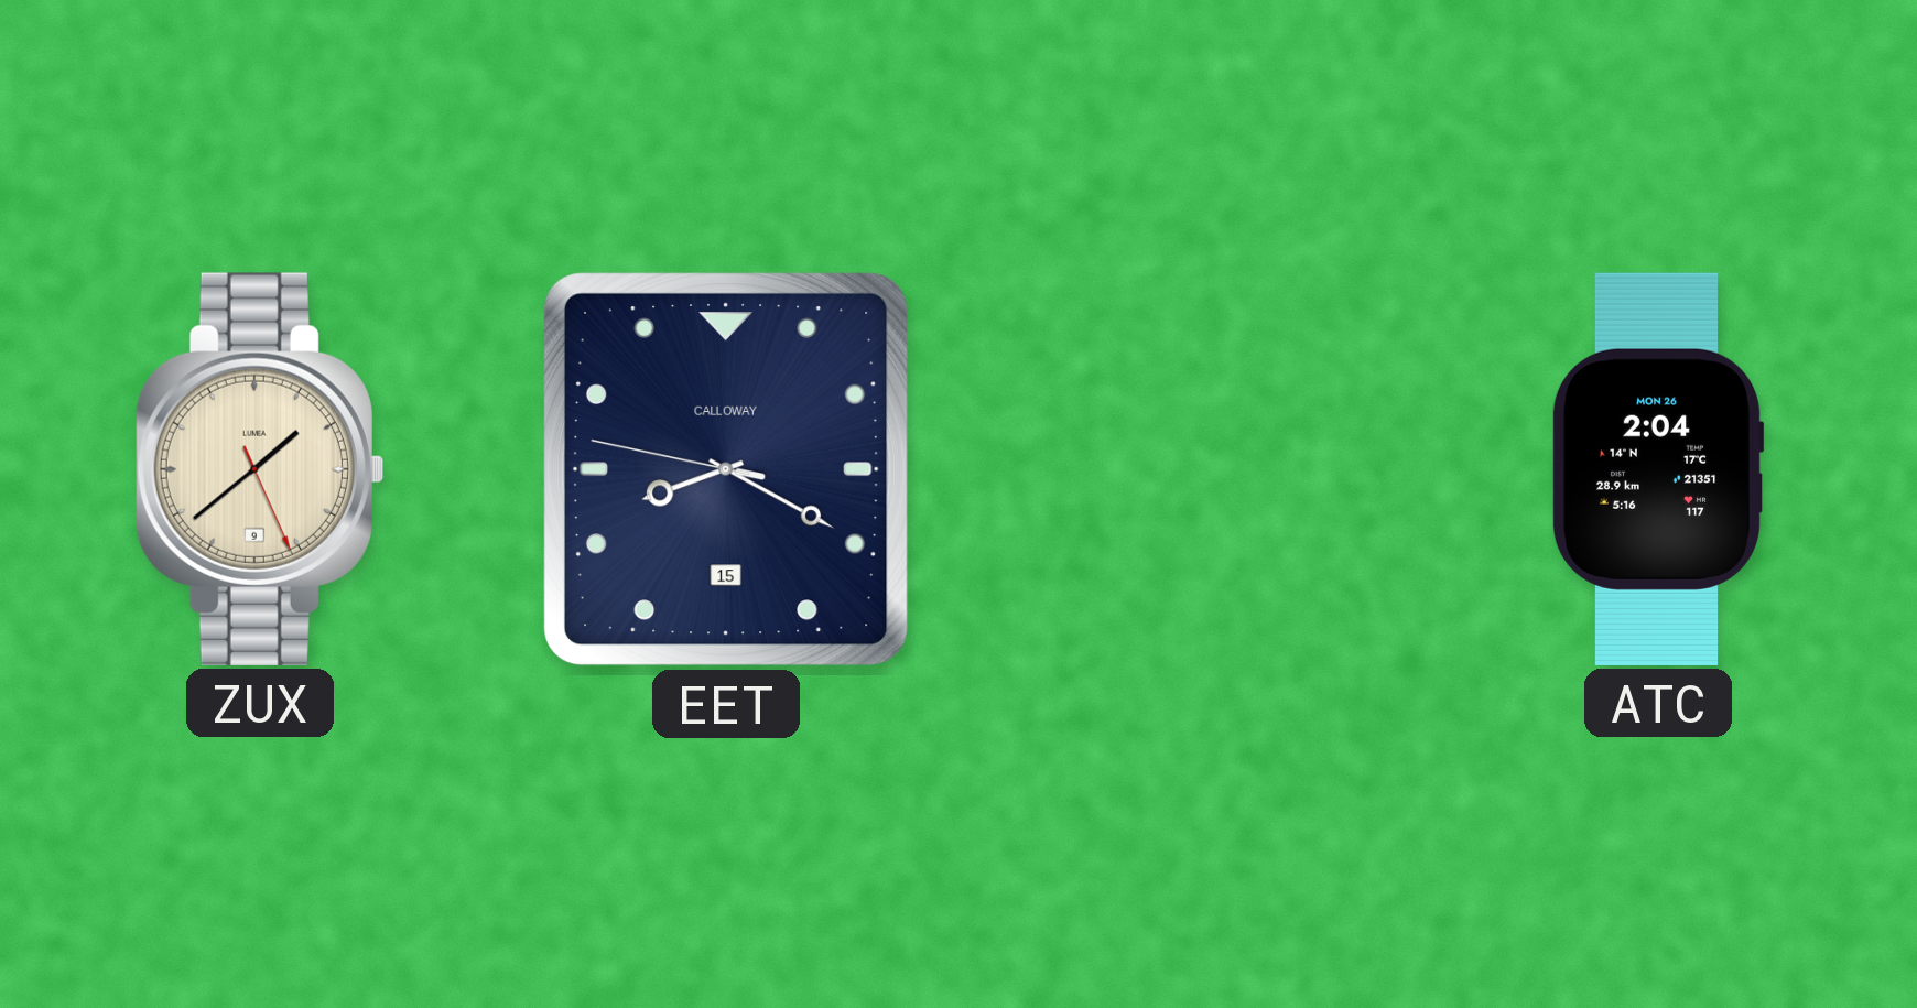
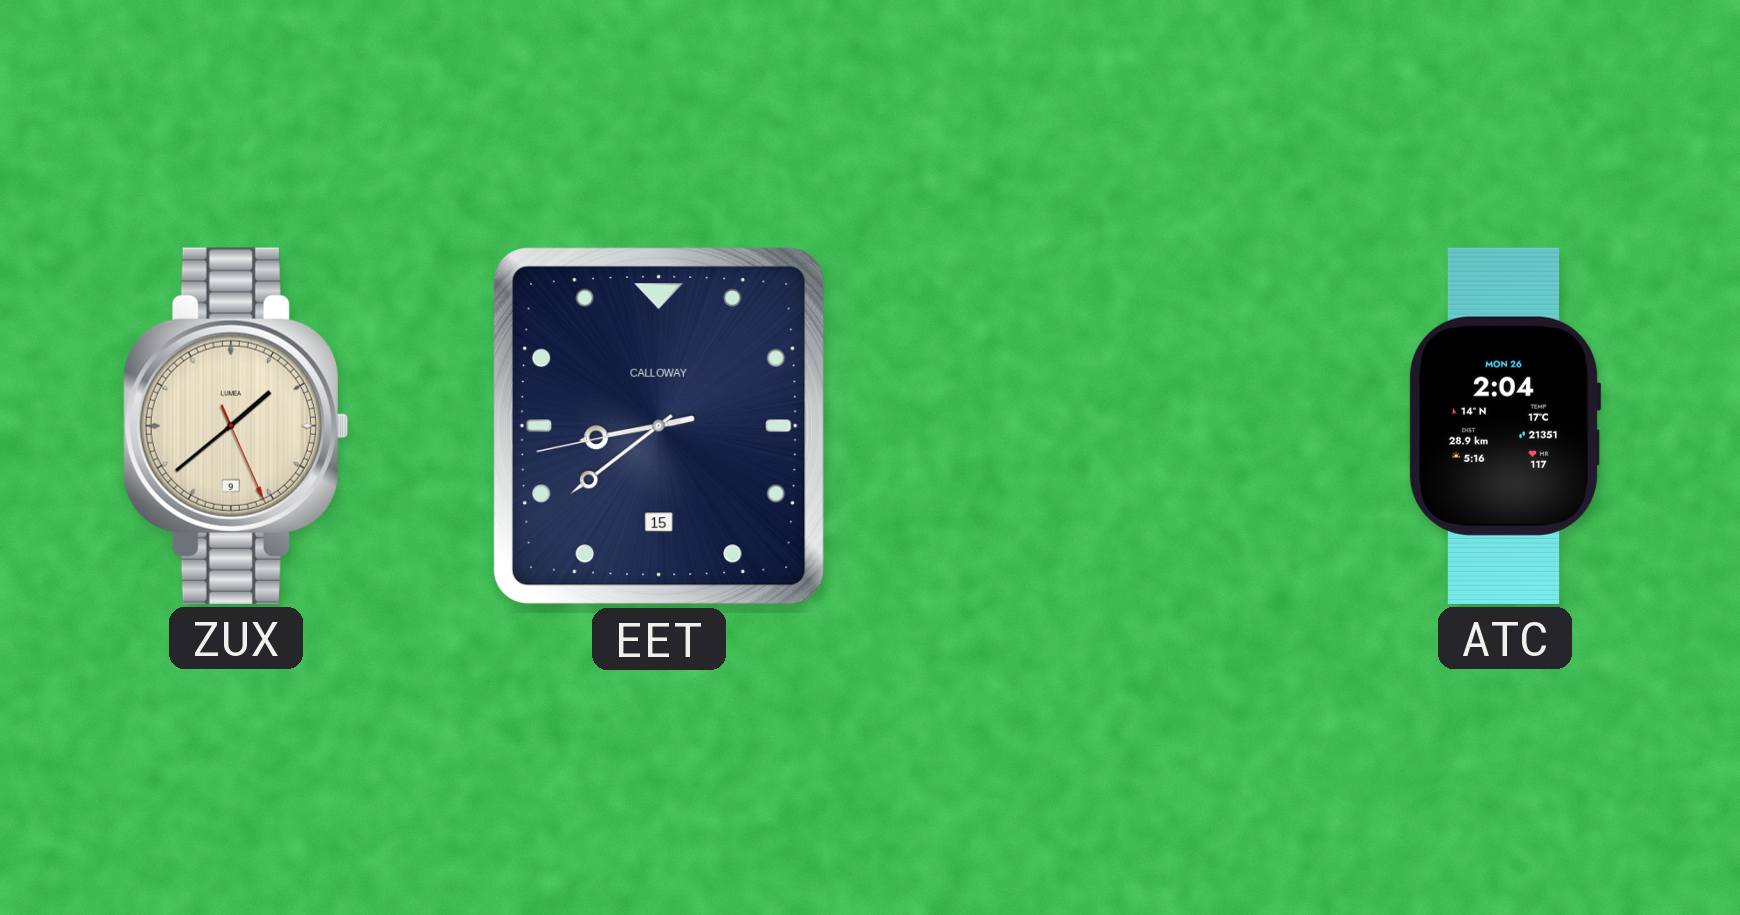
EET: 8:19 -> 8:38
